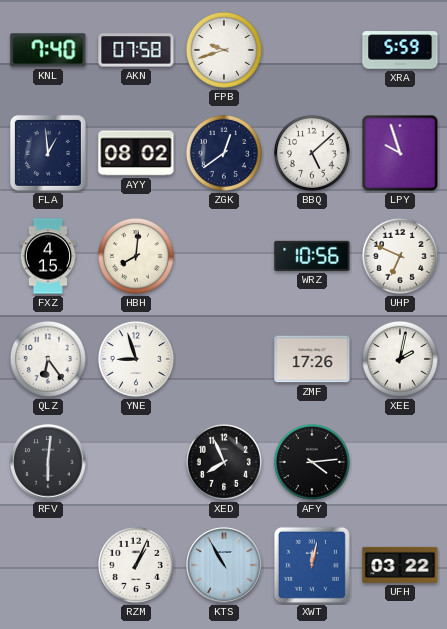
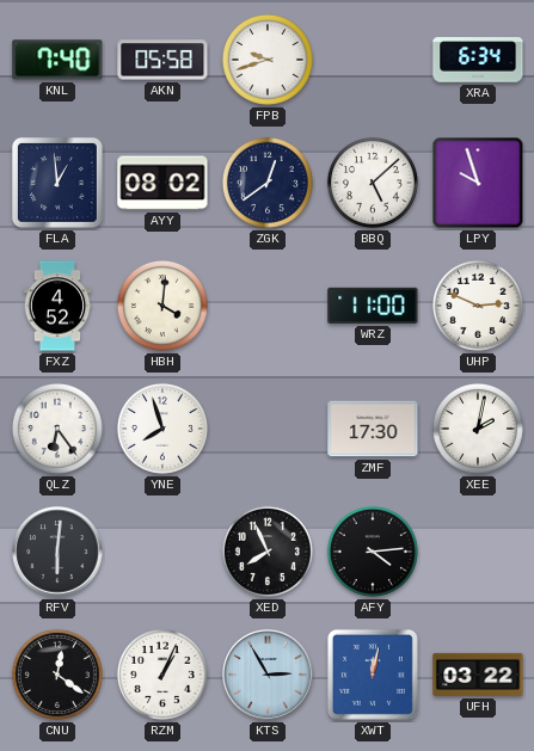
AKN: 07:58 -> 05:58
XRA: 5:59 -> 6:34
FXZ: 4:15 -> 4:52
HBH: 8:01 -> 4:01
WRZ: 10:56 -> 11:00
UHP: 6:49 -> 2:49
YNE: 8:57 -> 7:57
ZMF: 17:26 -> 17:30
CNU: none -> 12:21
KTS: 10:55 -> 2:55
